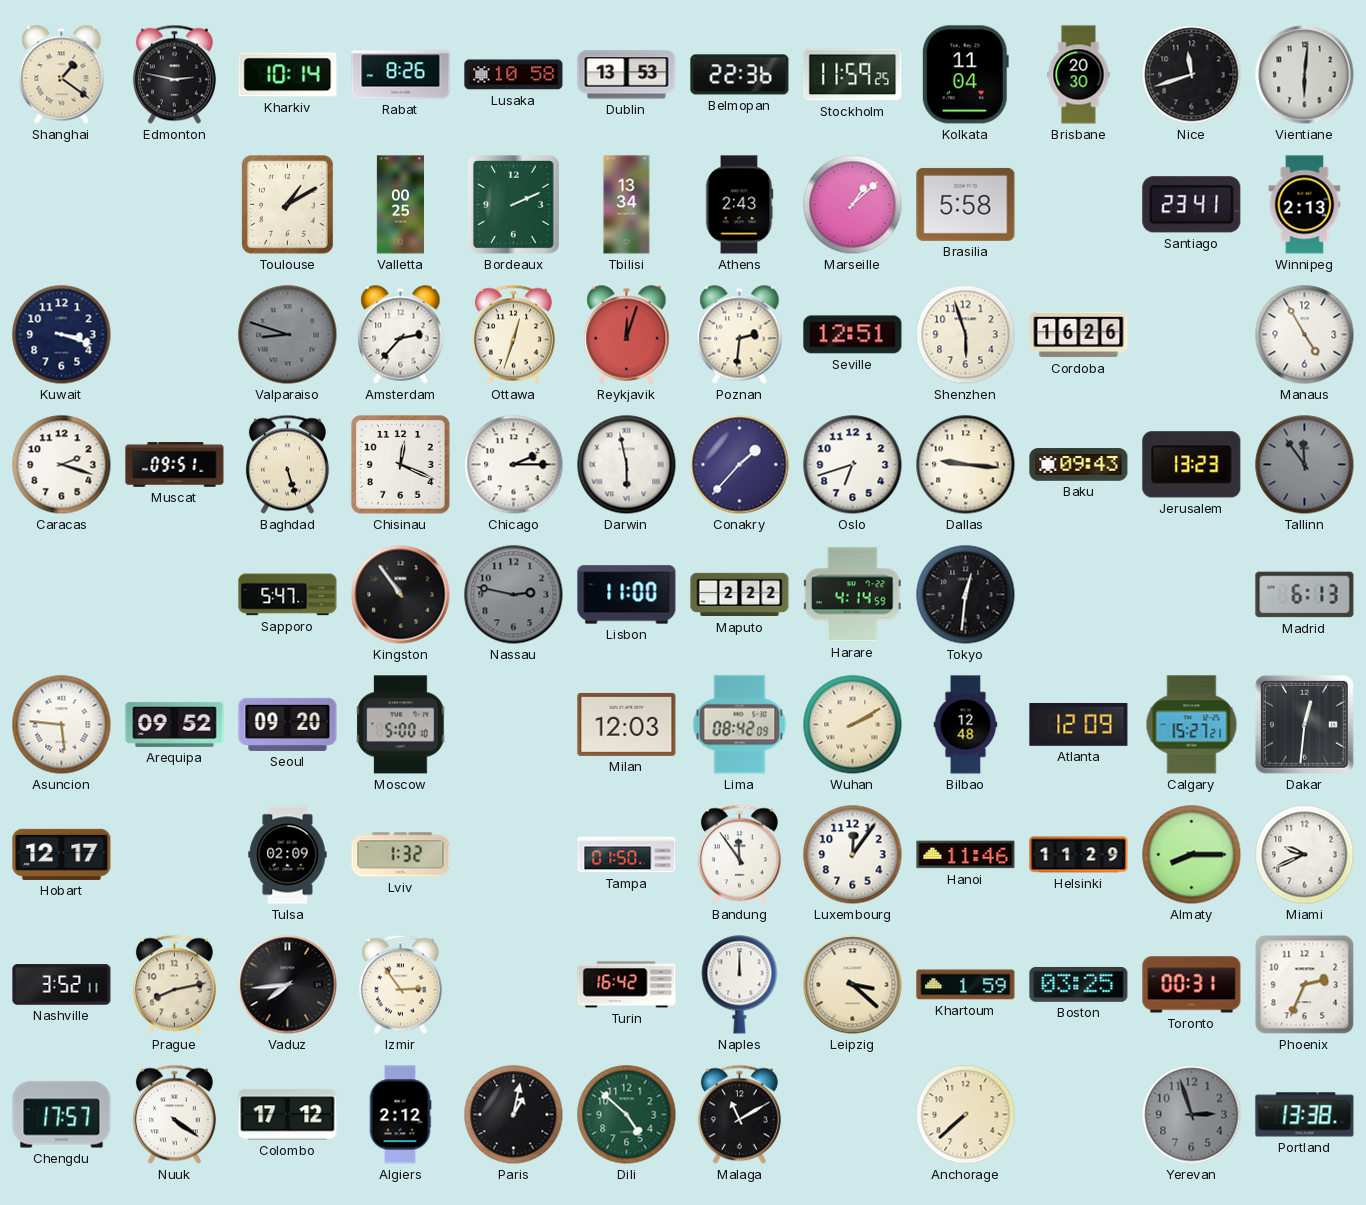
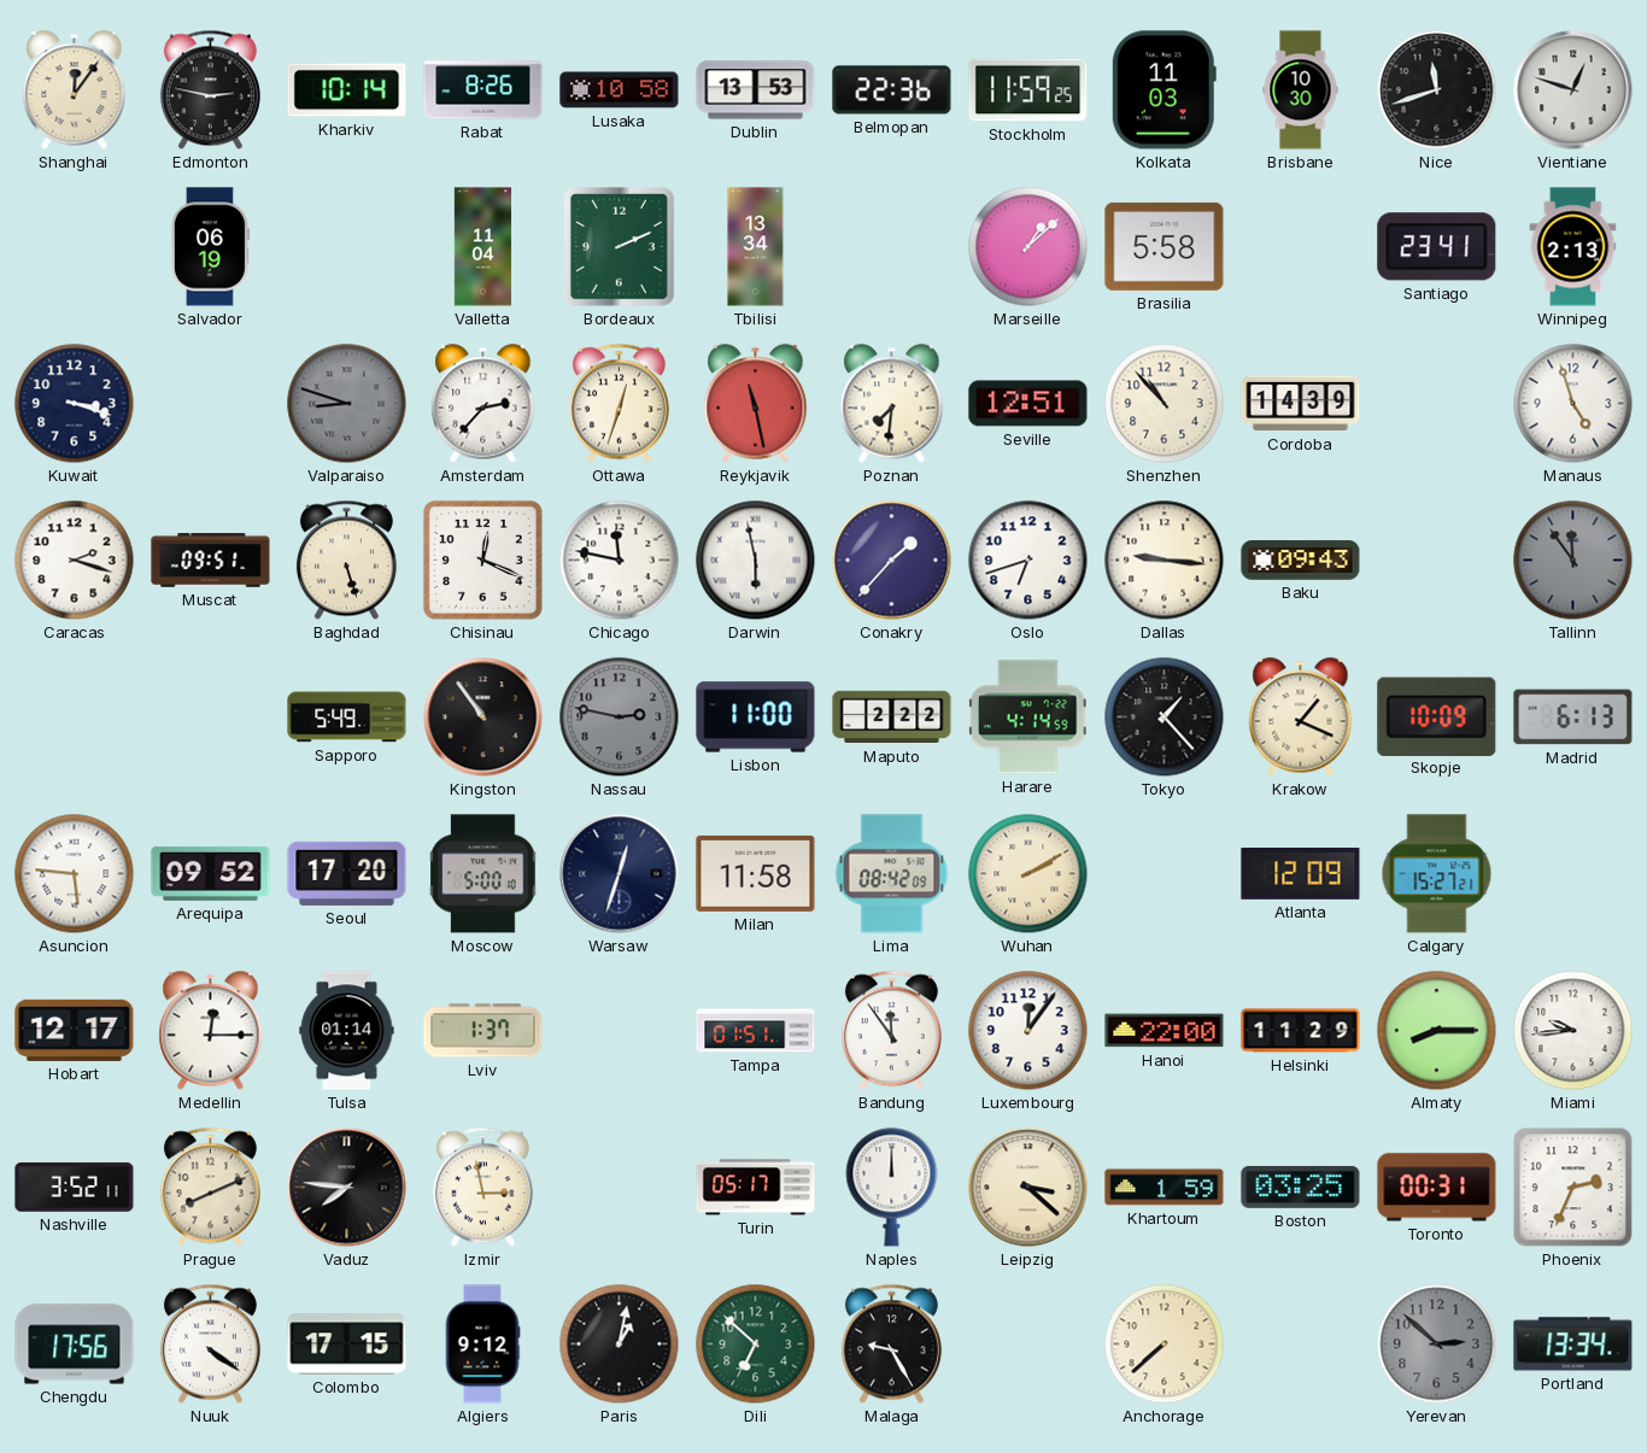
Shanghai: 1:21 -> 12:06
Kolkata: 11:04 -> 11:03
Brisbane: 20:30 -> 10:30
Vientiane: 6:01 -> 12:48
Salvador: none -> 06:19
Toulouse: 1:10 -> none
Valletta: 00:25 -> 11:04
Athens: 2:43 -> none
Reykjavik: 12:03 -> 11:28
Poznan: 2:31 -> 7:31
Shenzhen: 5:57 -> 10:53
Cordoba: 16:26 -> 14:39
Manaus: 4:55 -> 4:57
Chicago: 2:15 -> 11:47
Jerusalem: 13:23 -> none
Sapporo: 5:47 -> 5:49
Tokyo: 12:31 -> 1:23
Krakow: none -> 1:19
Skopje: none -> 10:09
Seoul: 09:20 -> 17:20
Warsaw: none -> 12:33
Milan: 12:03 -> 11:58
Bilbao: 12:48 -> none
Dakar: 12:31 -> none
Medellin: none -> 12:15
Tulsa: 02:09 -> 01:14
Lviv: 1:32 -> 1:37
Tampa: 01:50 -> 01:51
Hanoi: 11:46 -> 22:00
Miami: 9:41 -> 9:44
Prague: 8:13 -> 8:11
Vaduz: 7:44 -> 7:46
Izmir: 2:54 -> 2:58
Turin: 16:42 -> 05:17
Chengdu: 17:57 -> 17:56
Colombo: 17:12 -> 17:15
Algiers: 2:12 -> 9:12
Dili: 4:52 -> 6:52
Malaga: 11:10 -> 9:25
Yerevan: 2:57 -> 2:52
Portland: 13:38 -> 13:34
